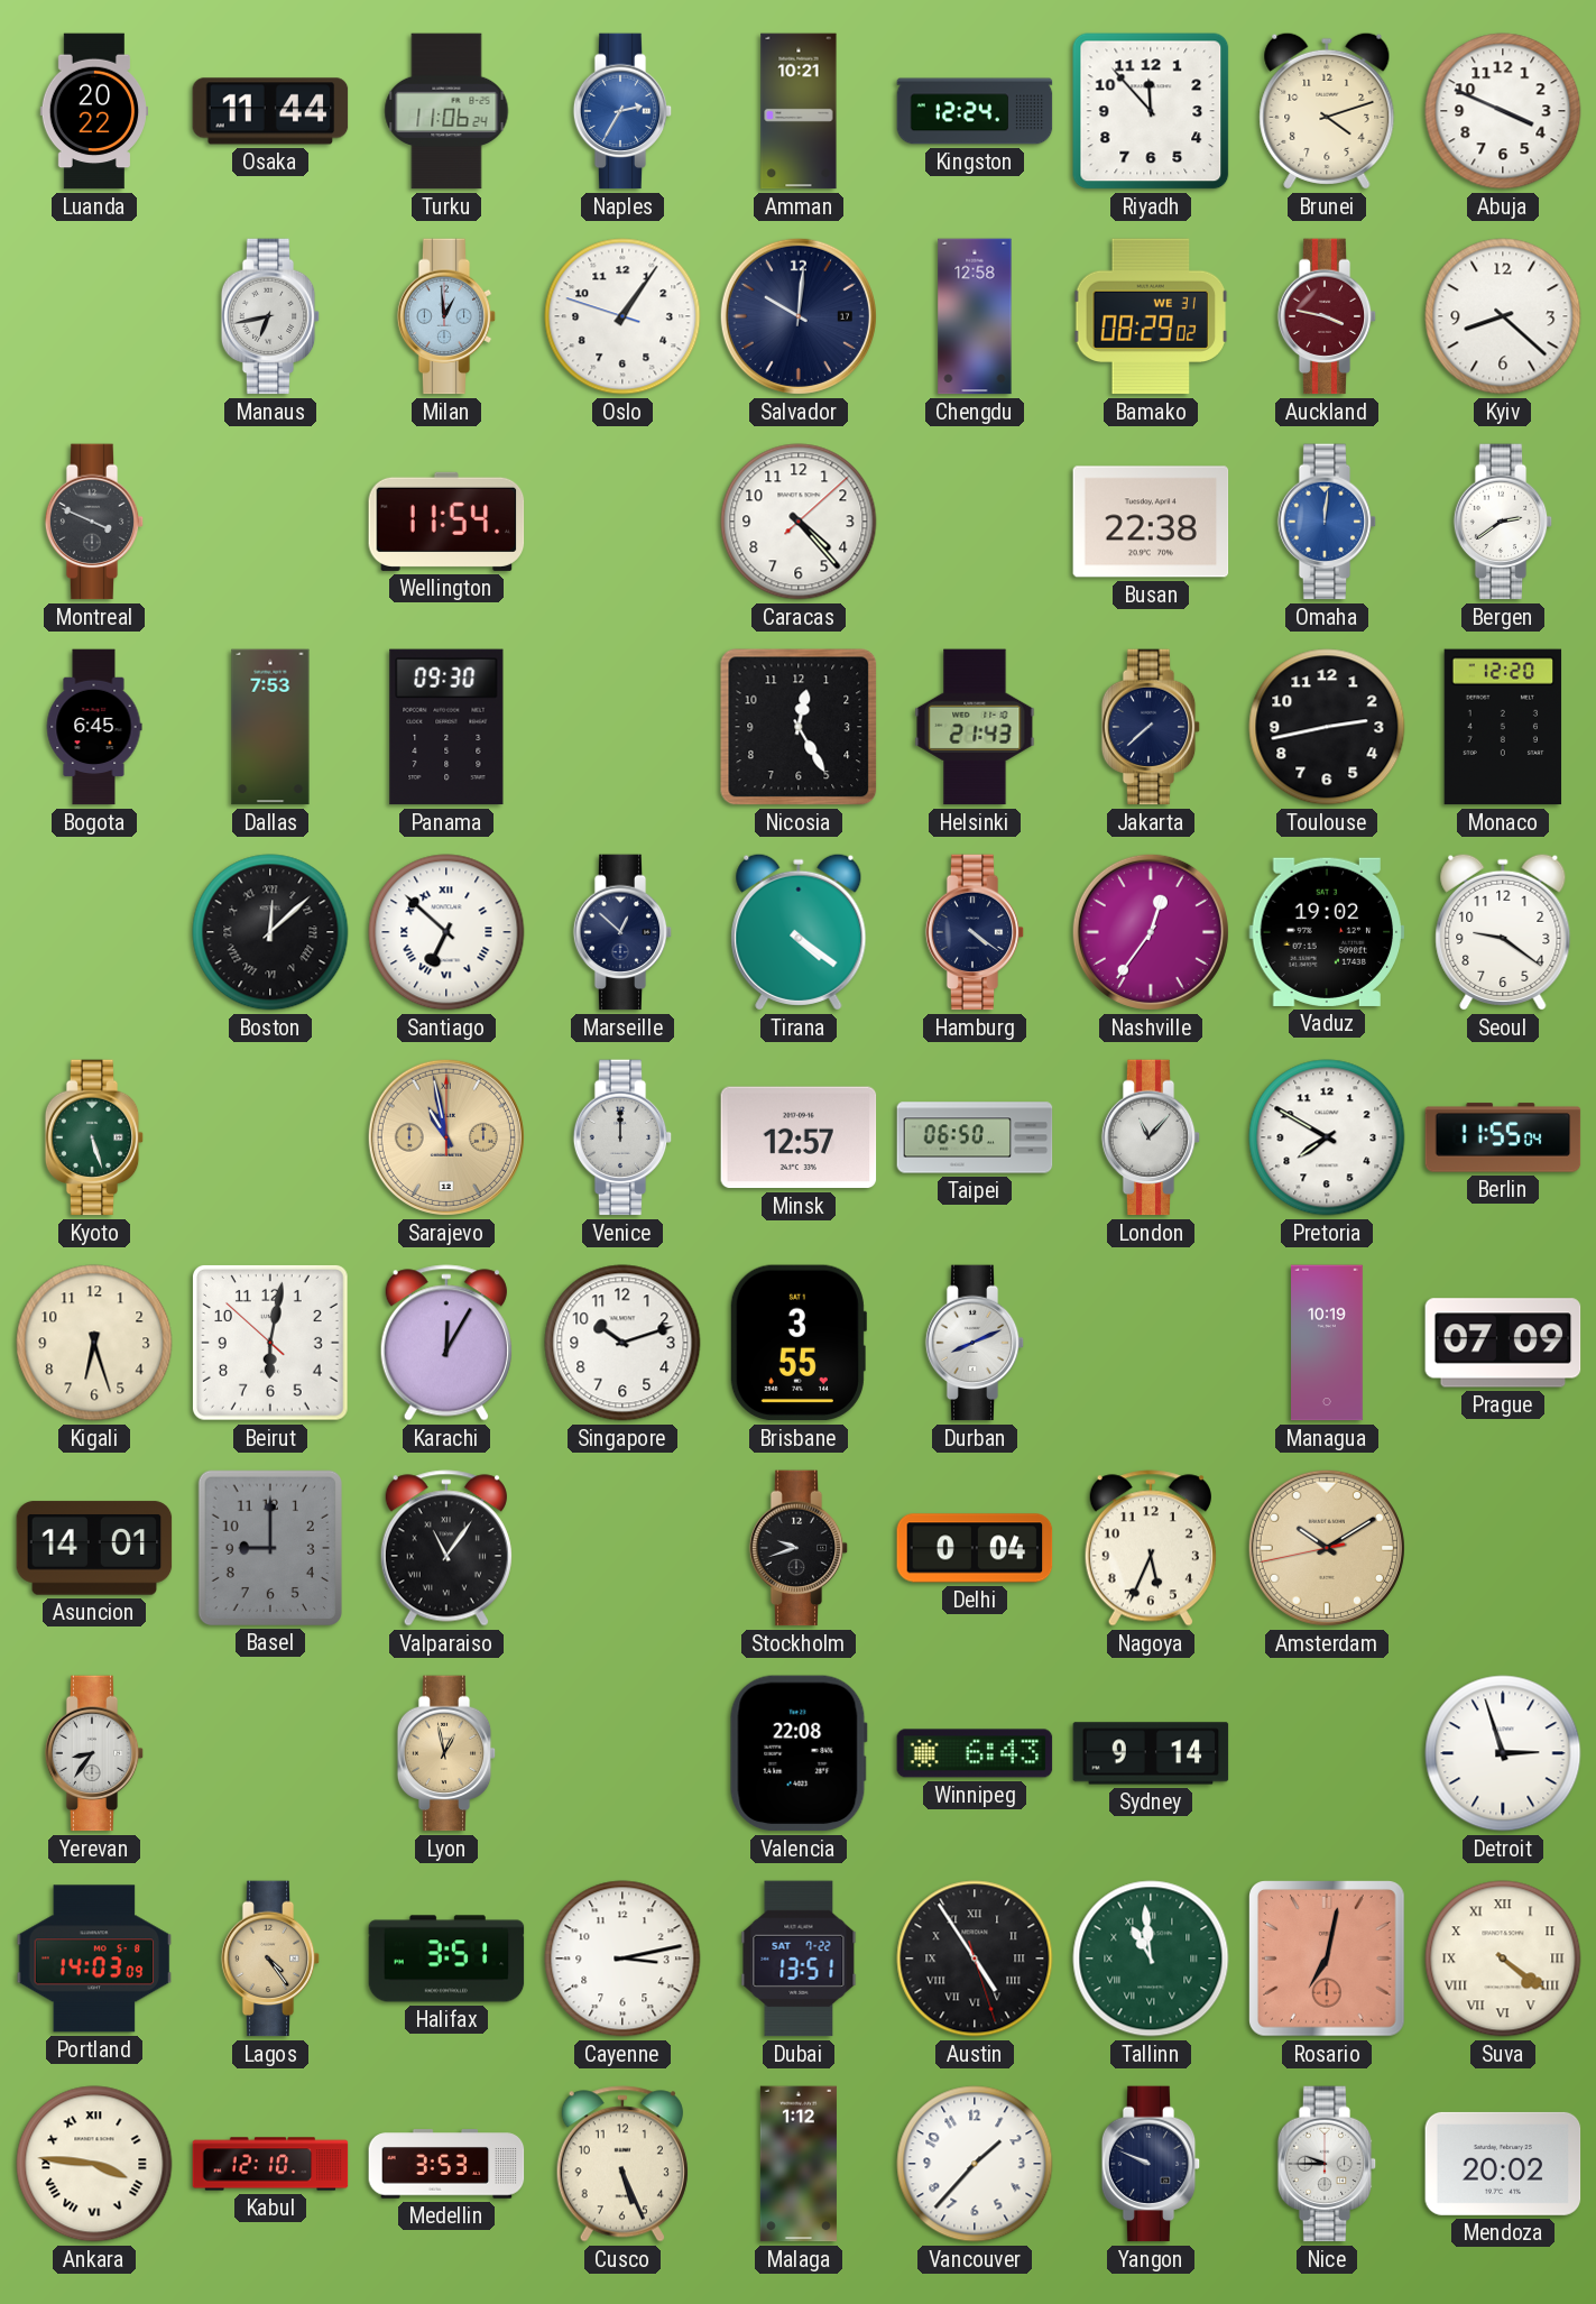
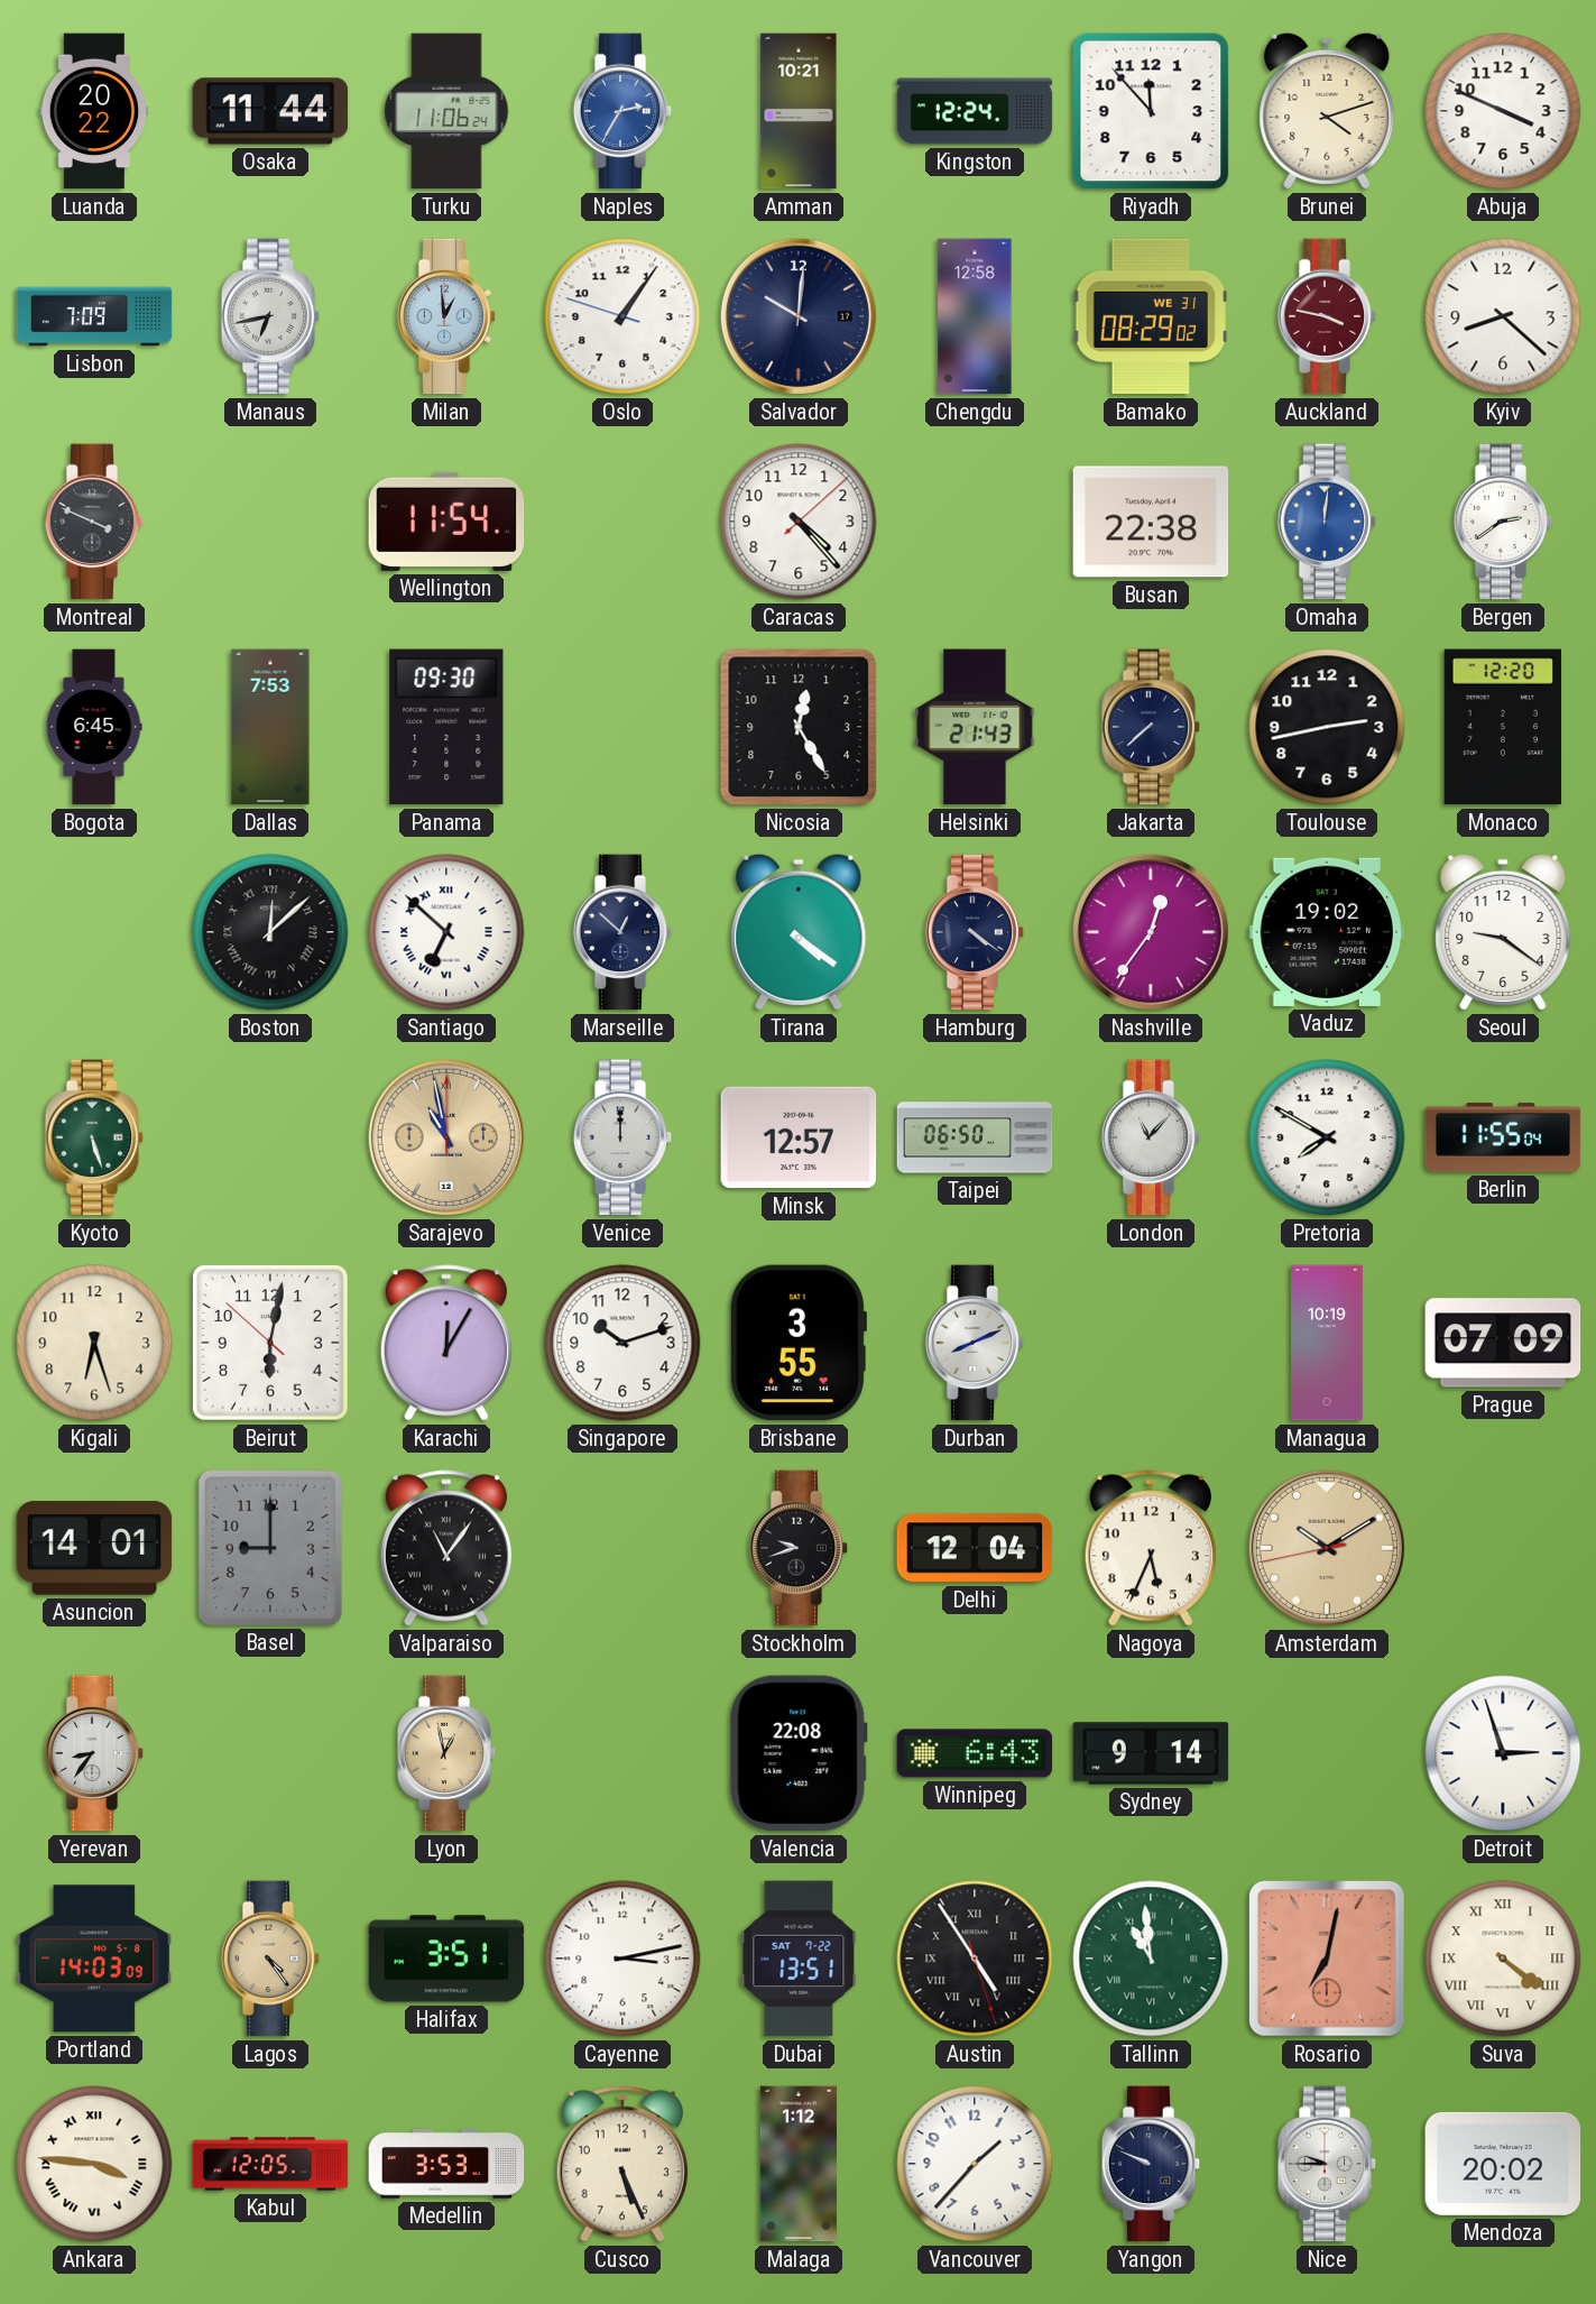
Lisbon: none -> 7:09
Delhi: 0:04 -> 12:04
Kabul: 12:10 -> 12:05
